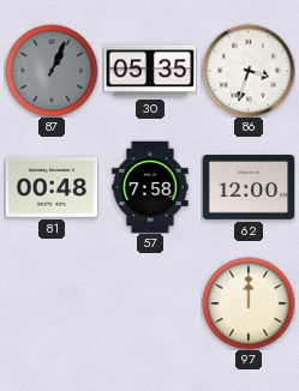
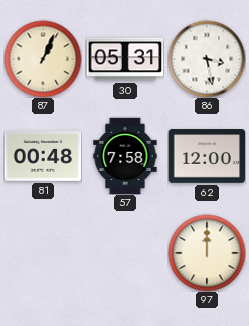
87 dial: grey -> cream
30: 05:35 -> 05:31
86: 3:33 -> 3:28
